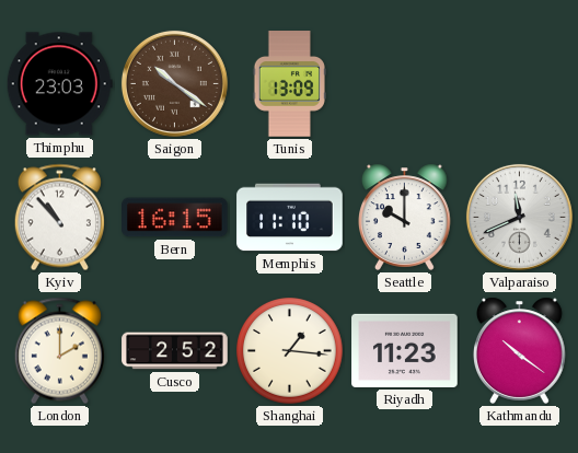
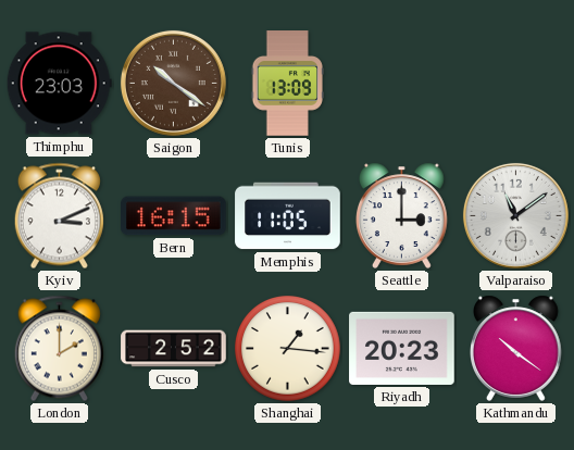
Kyiv: 10:53 -> 3:11
Memphis: 11:10 -> 11:05
Seattle: 10:00 -> 3:00
Valparaiso: 11:41 -> 11:09
Riyadh: 11:23 -> 20:23
